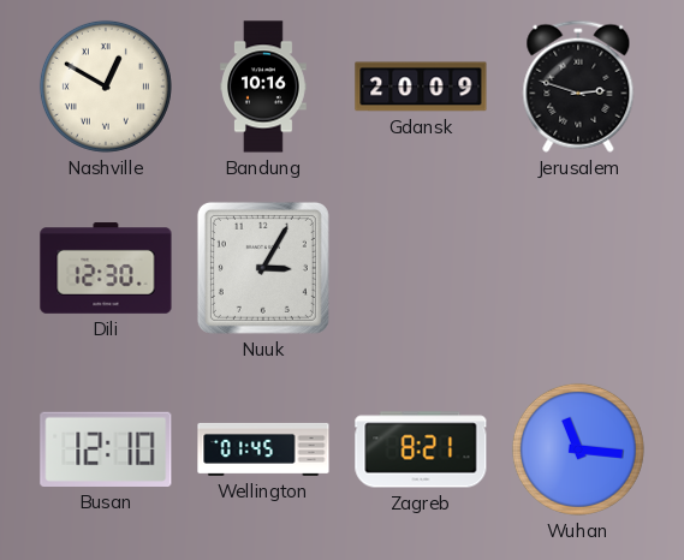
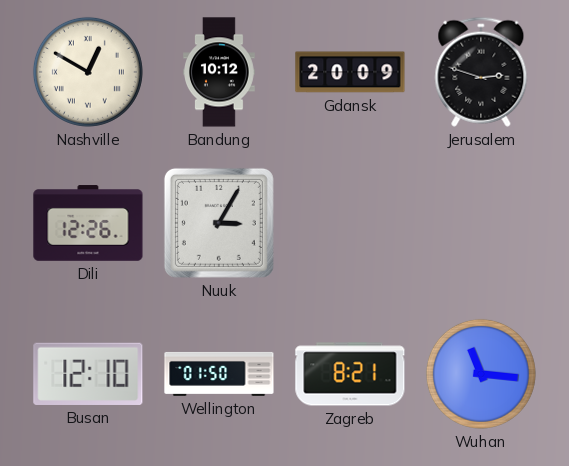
Bandung: 10:16 -> 10:12
Dili: 12:30 -> 12:26
Wellington: 01:45 -> 01:50
